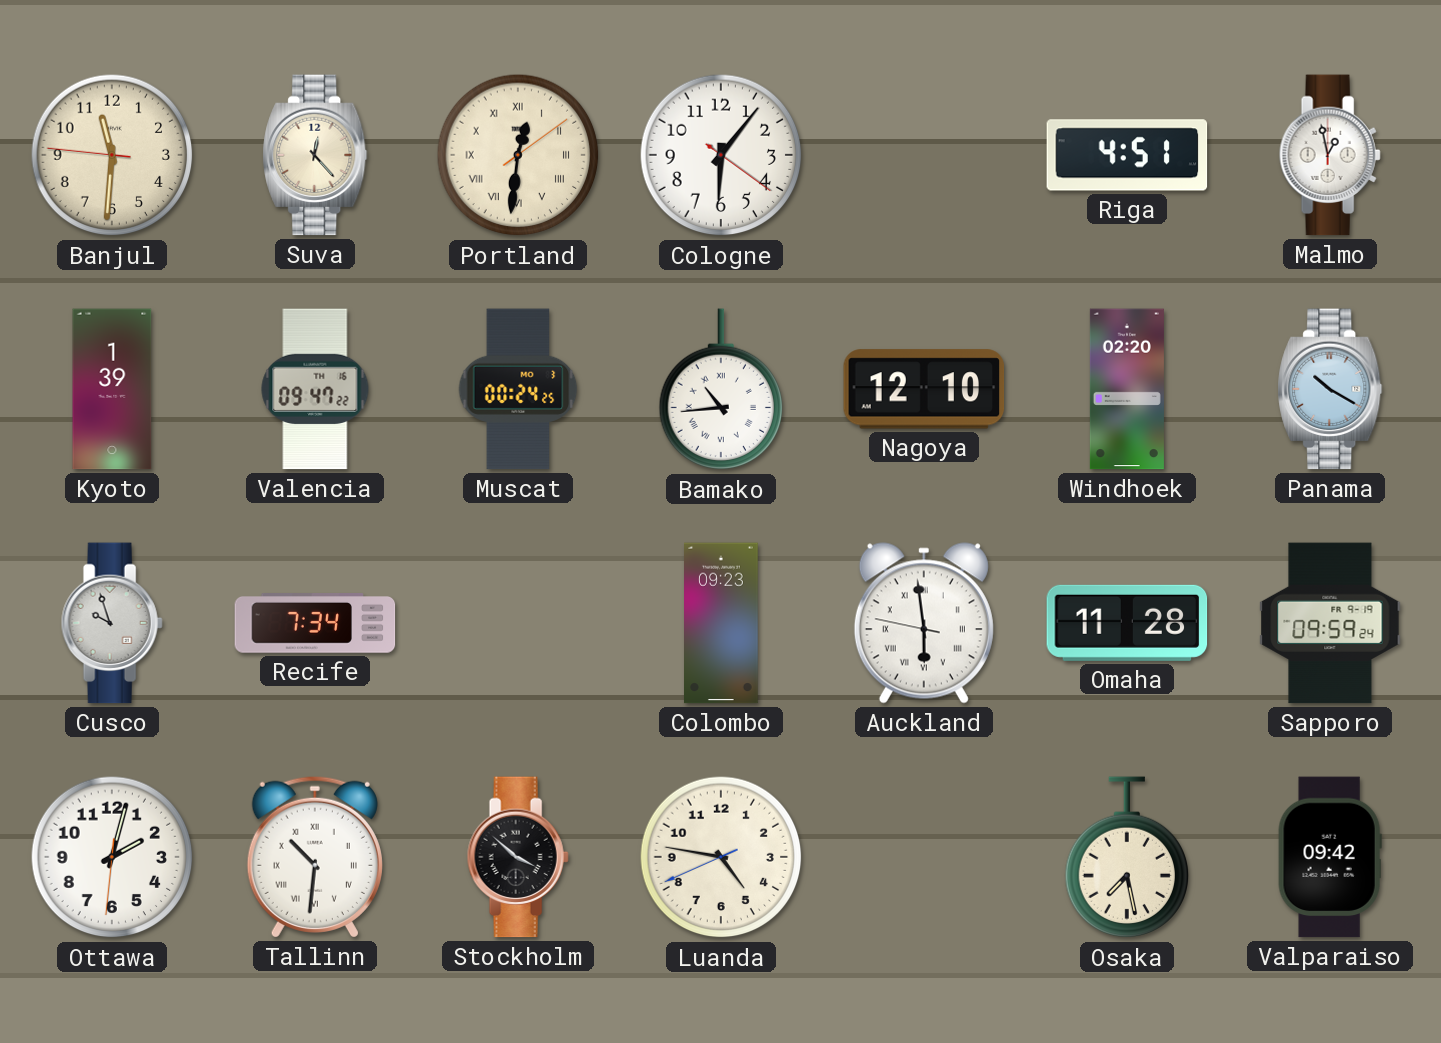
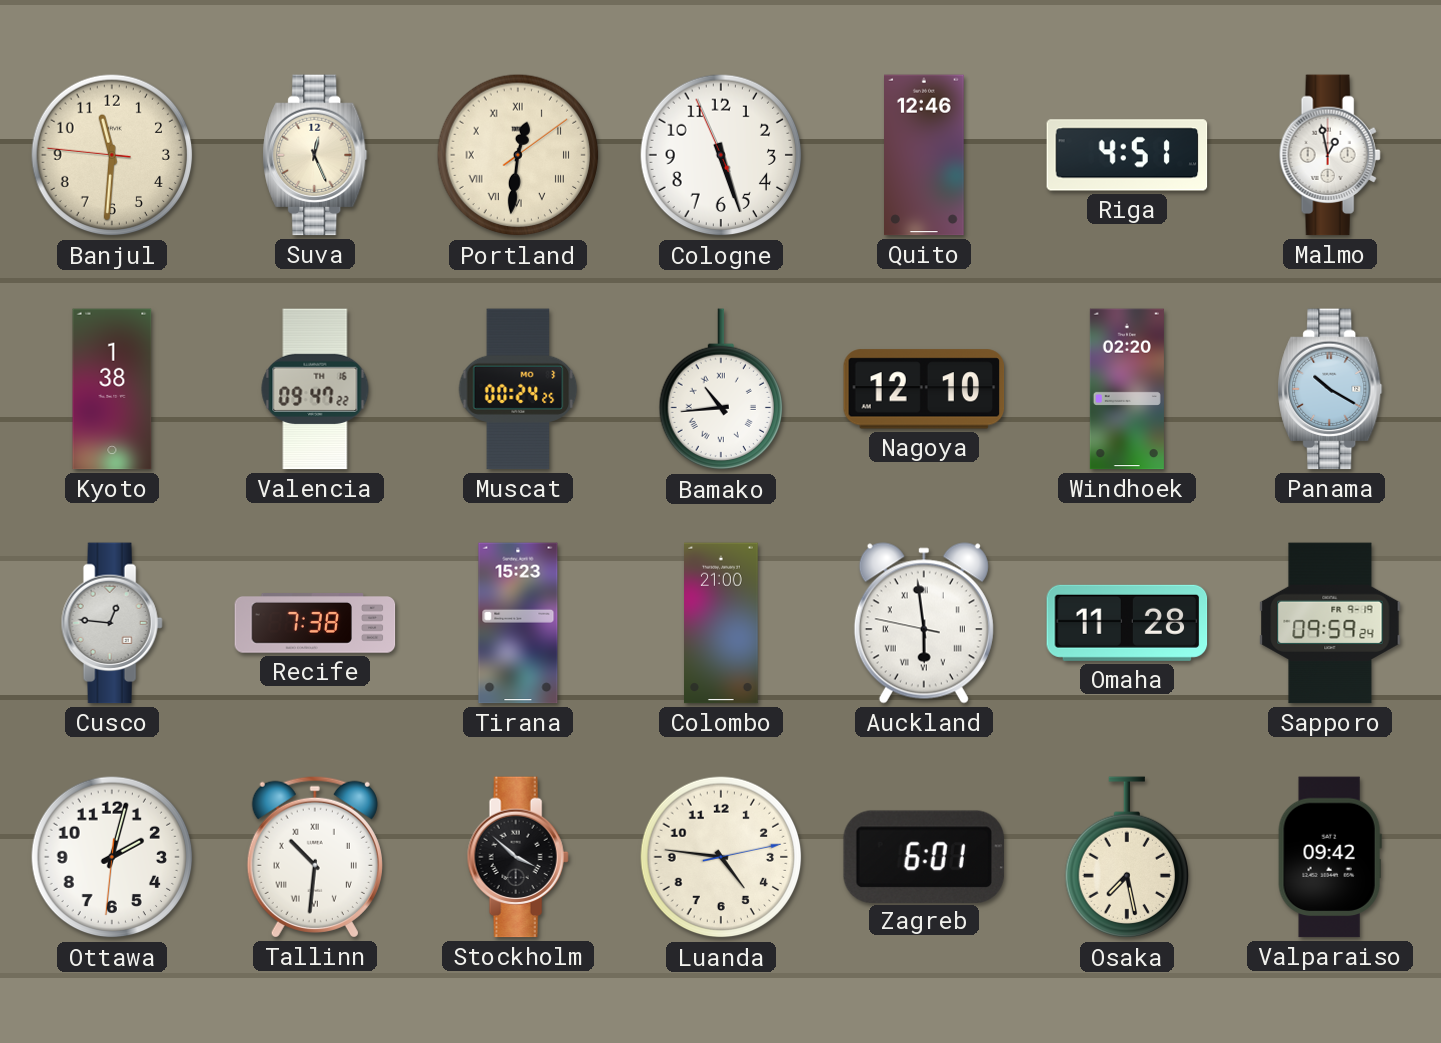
Suva: 12:23 -> 12:26
Cologne: 6:06 -> 5:26
Quito: none -> 12:46
Kyoto: 1:39 -> 1:38
Cusco: 9:57 -> 12:46
Recife: 7:34 -> 7:38
Tirana: none -> 15:23
Colombo: 09:23 -> 21:00
Luanda: 4:46:41 -> 4:46:13
Zagreb: none -> 6:01
